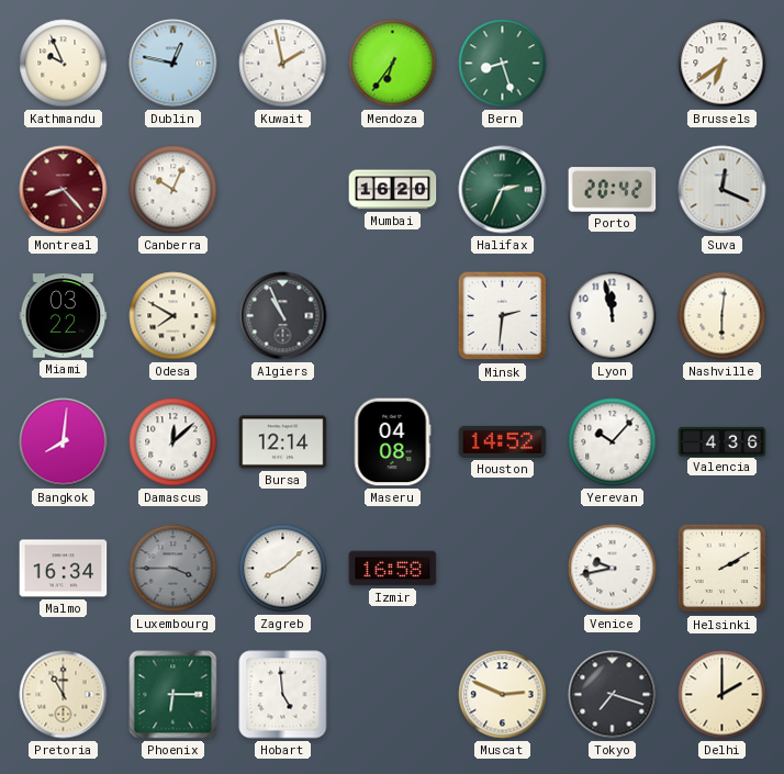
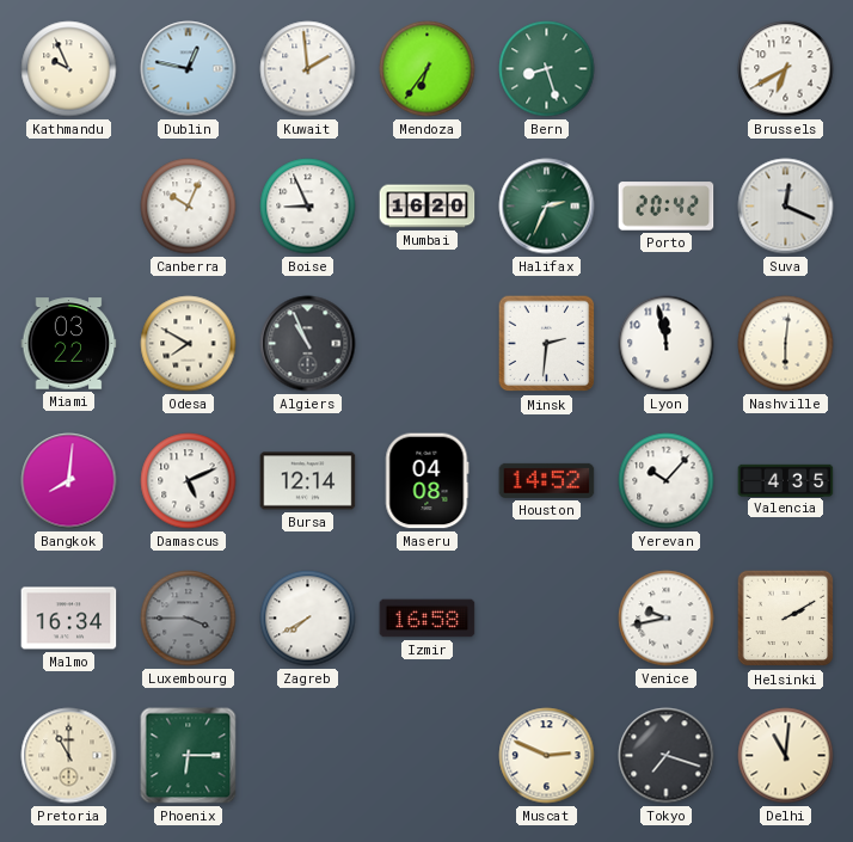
Kuwait: 1:58 -> 1:59
Brussels: 6:39 -> 6:40
Montreal: 8:23 -> none
Boise: none -> 8:56
Damascus: 12:08 -> 5:11
Valencia: 4:36 -> 4:35
Zagreb: 8:08 -> 7:40
Hobart: 4:59 -> none
Delhi: 2:00 -> 11:01
